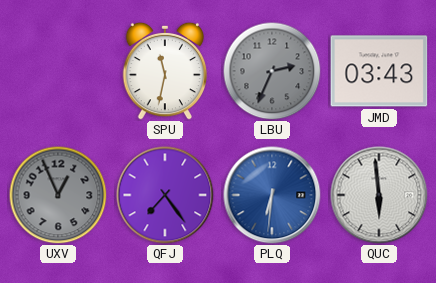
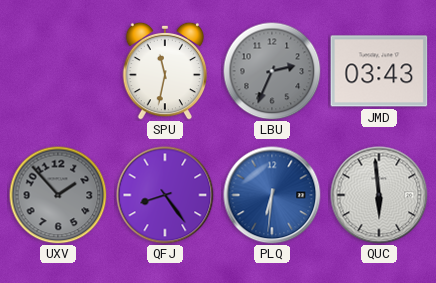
UXV: 12:56 -> 1:53
QFJ: 7:24 -> 8:24
